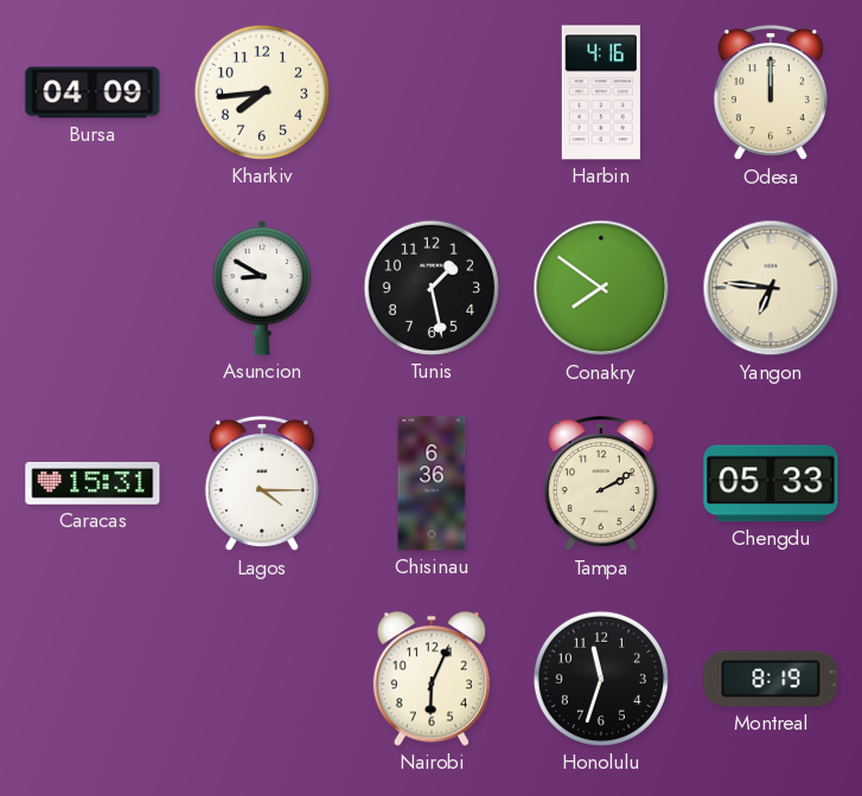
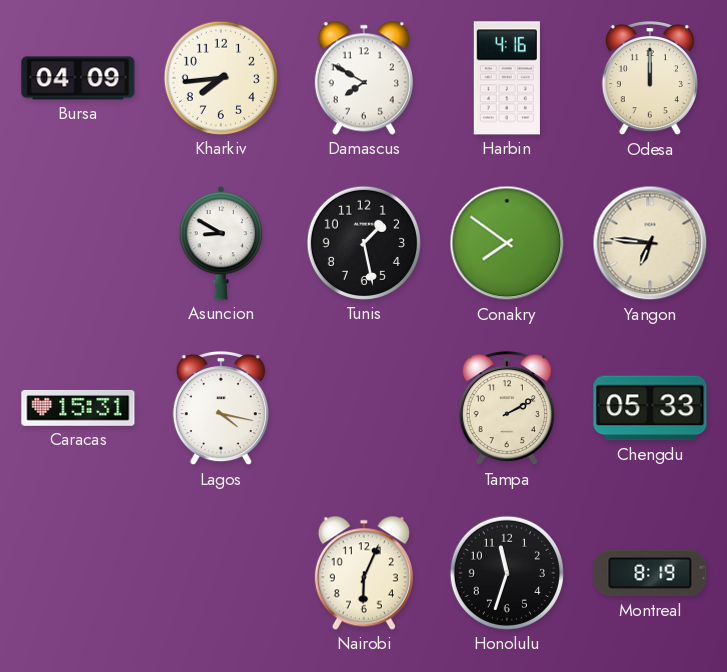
Damascus: none -> 7:50
Lagos: 4:15 -> 4:17
Chisinau: 6:36 -> none
